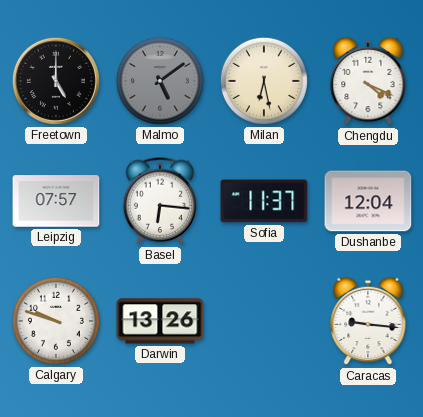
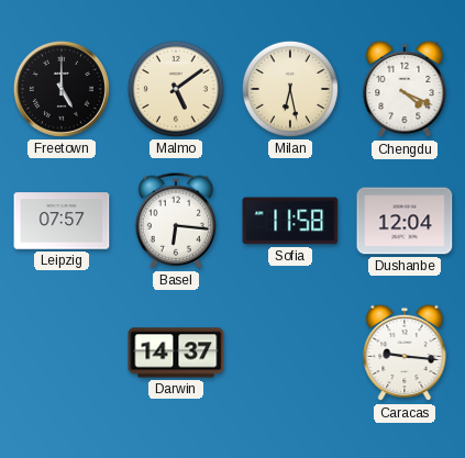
Malmo dial: grey -> cream
Sofia: 11:37 -> 11:58
Calgary: 9:48 -> none
Darwin: 13:26 -> 14:37
